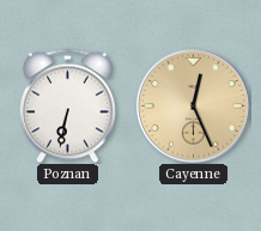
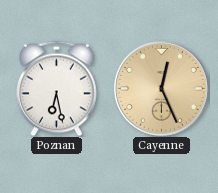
Poznan: 6:32 -> 6:28
